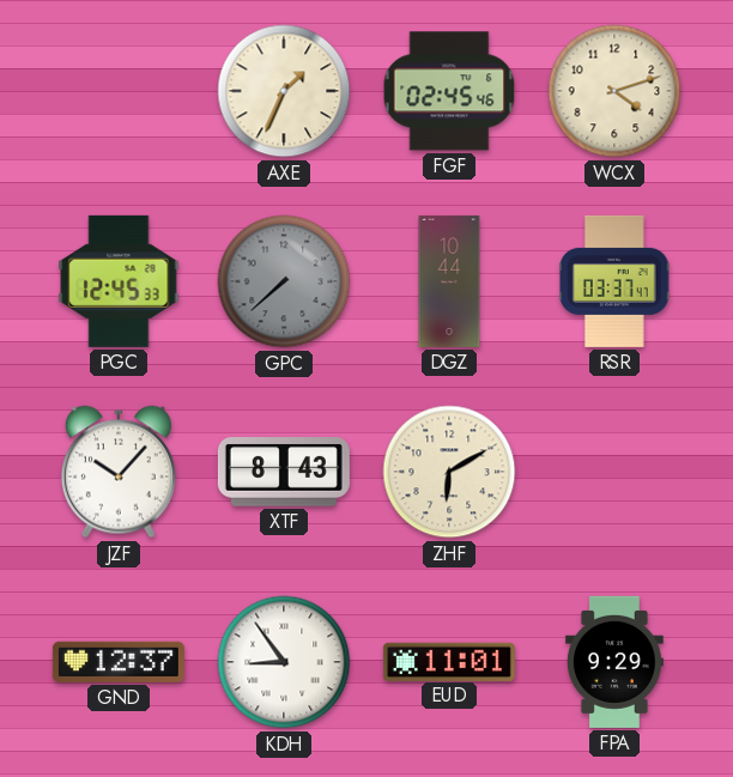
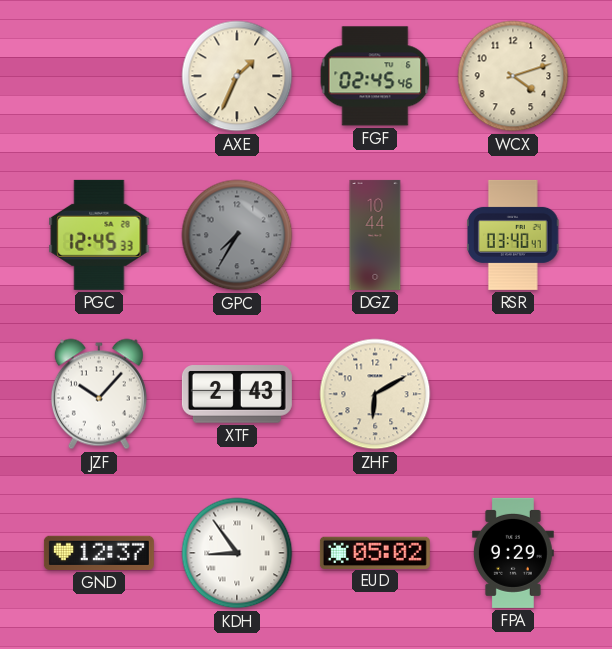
GPC: 7:38 -> 7:35
RSR: 03:37 -> 03:40
XTF: 8:43 -> 2:43
EUD: 11:01 -> 05:02
